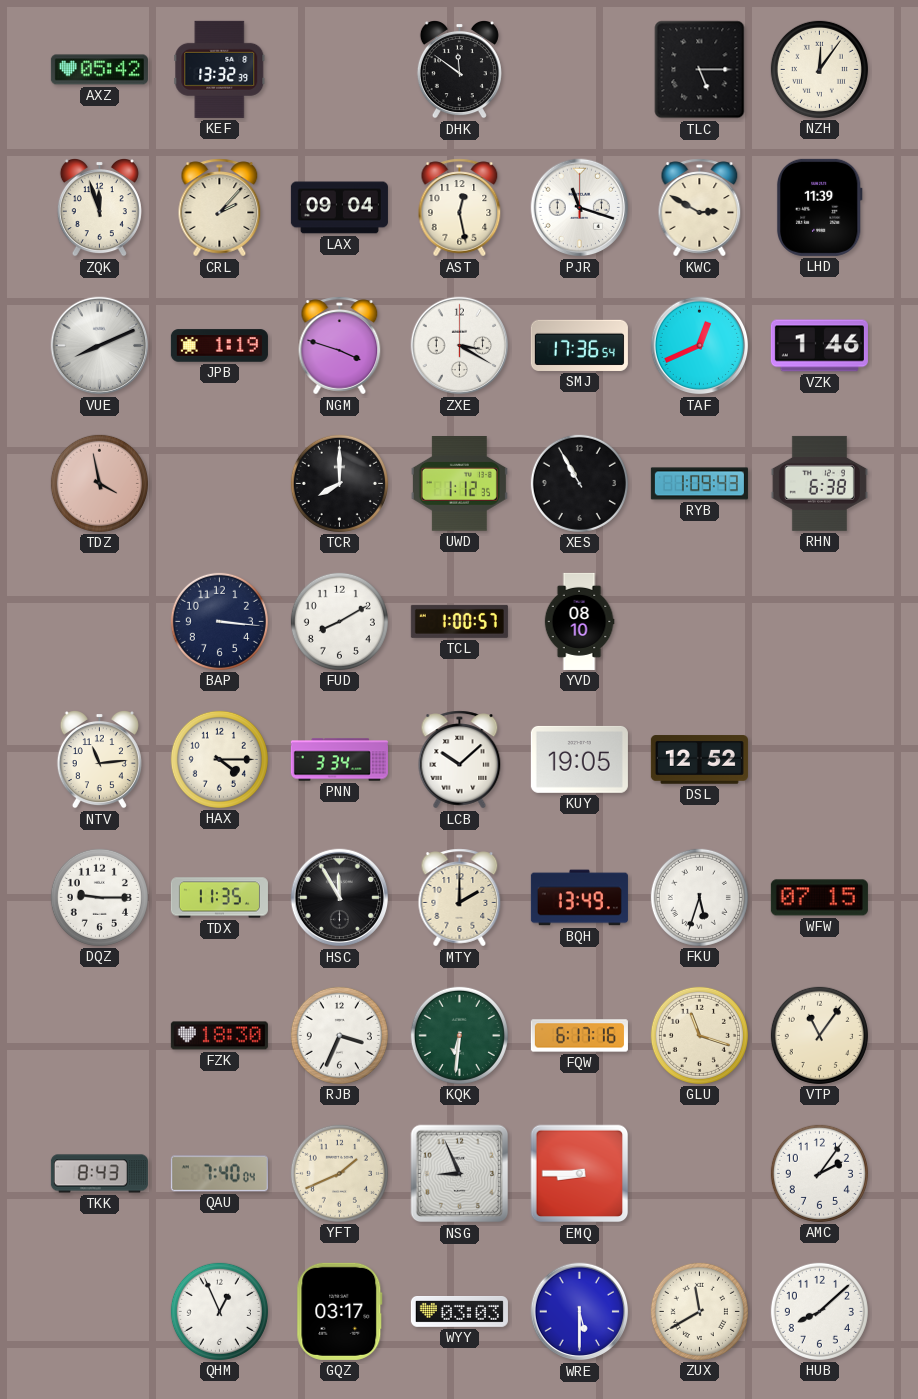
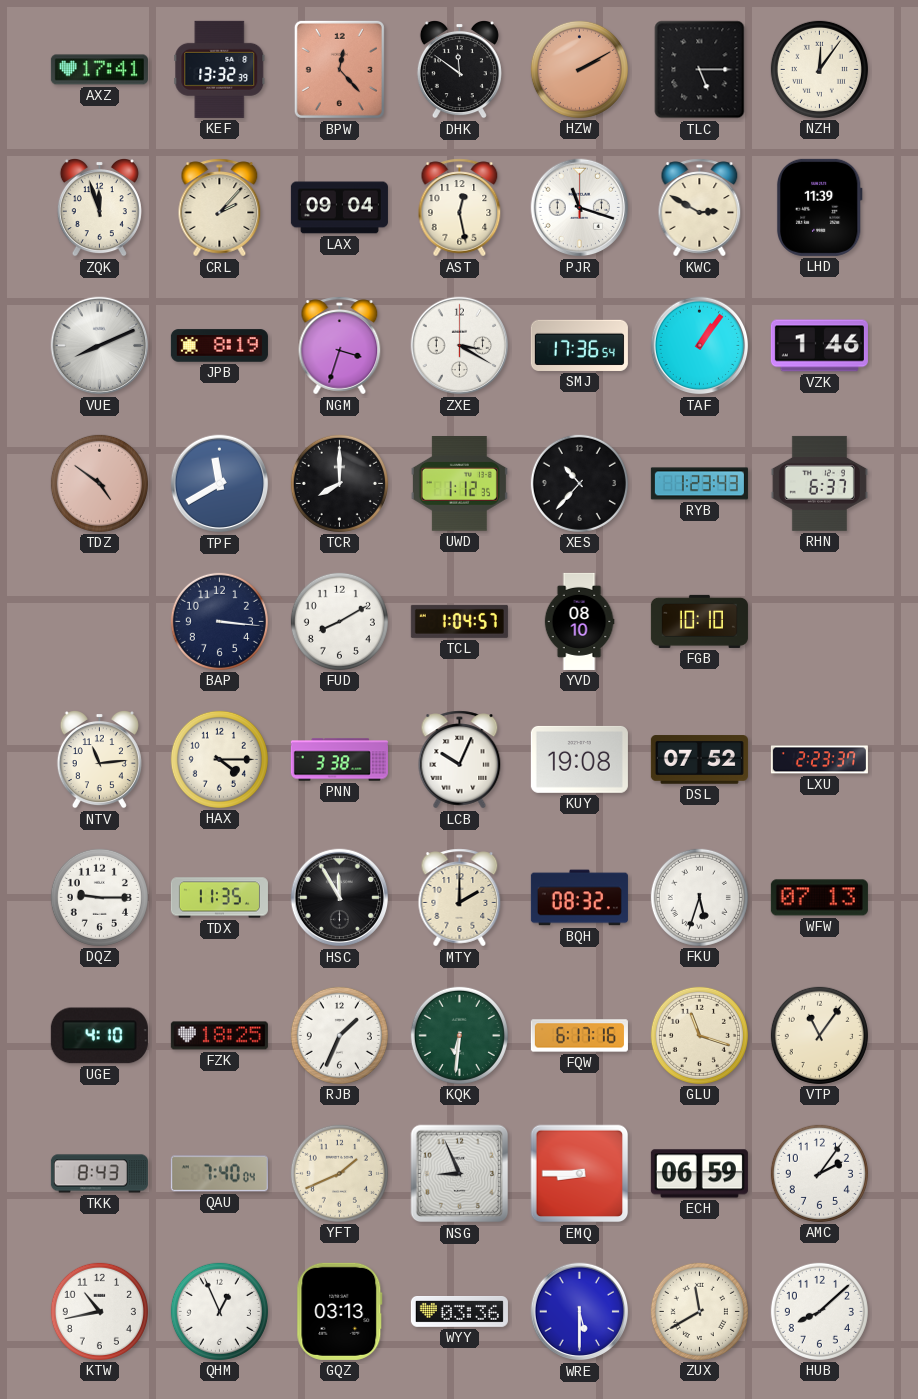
AXZ: 05:42 -> 17:41
BPW: none -> 12:23
HZW: none -> 2:10
JPB: 1:19 -> 8:19
NGM: 3:48 -> 3:33
TAF: 12:41 -> 1:06
TDZ: 3:58 -> 4:51
TPF: none -> 11:40
XES: 10:55 -> 10:37
RYB: 1:09 -> 1:23
RHN: 6:38 -> 6:37
TCL: 1:00 -> 1:04
FGB: none -> 10:10
PNN: 3:34 -> 3:38
LCB: 10:08 -> 10:04
KUY: 19:05 -> 19:08
DSL: 12:52 -> 07:52
LXU: none -> 2:23
BQH: 13:49 -> 08:32
WFW: 07:15 -> 07:13
UGE: none -> 4:10
FZK: 18:30 -> 18:25
RJB: 3:34 -> 1:34
ECH: none -> 06:59
KTW: none -> 10:43
GQZ: 03:17 -> 03:13
WYY: 03:03 -> 03:36
